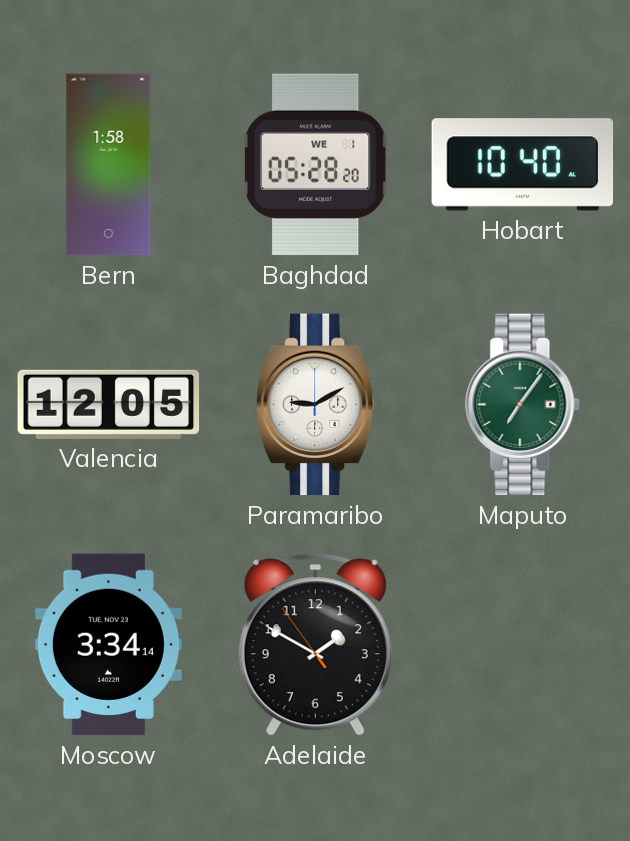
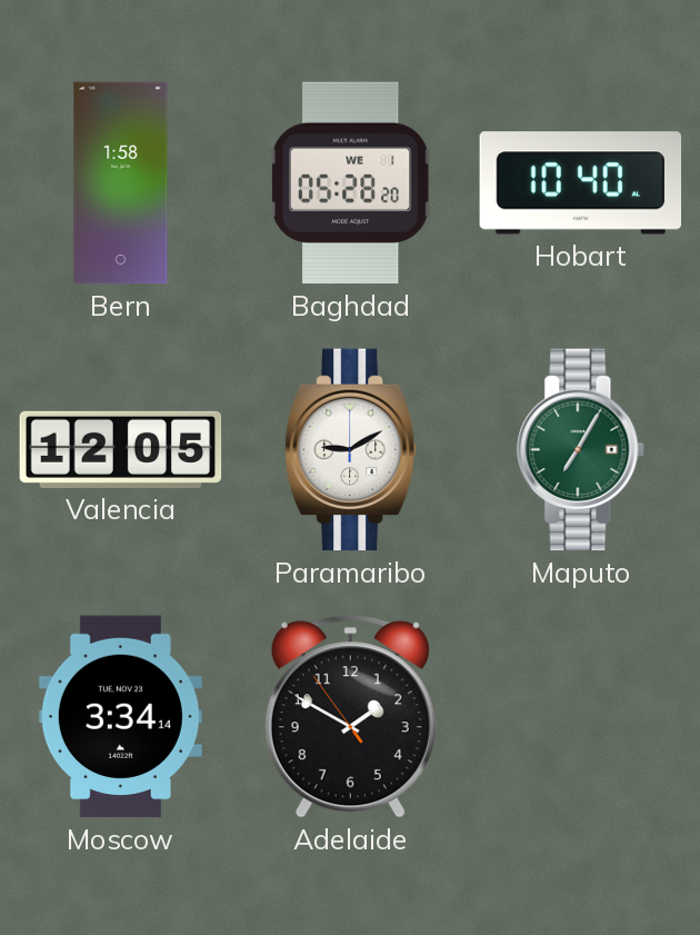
Maputo: 7:06 -> 7:05
